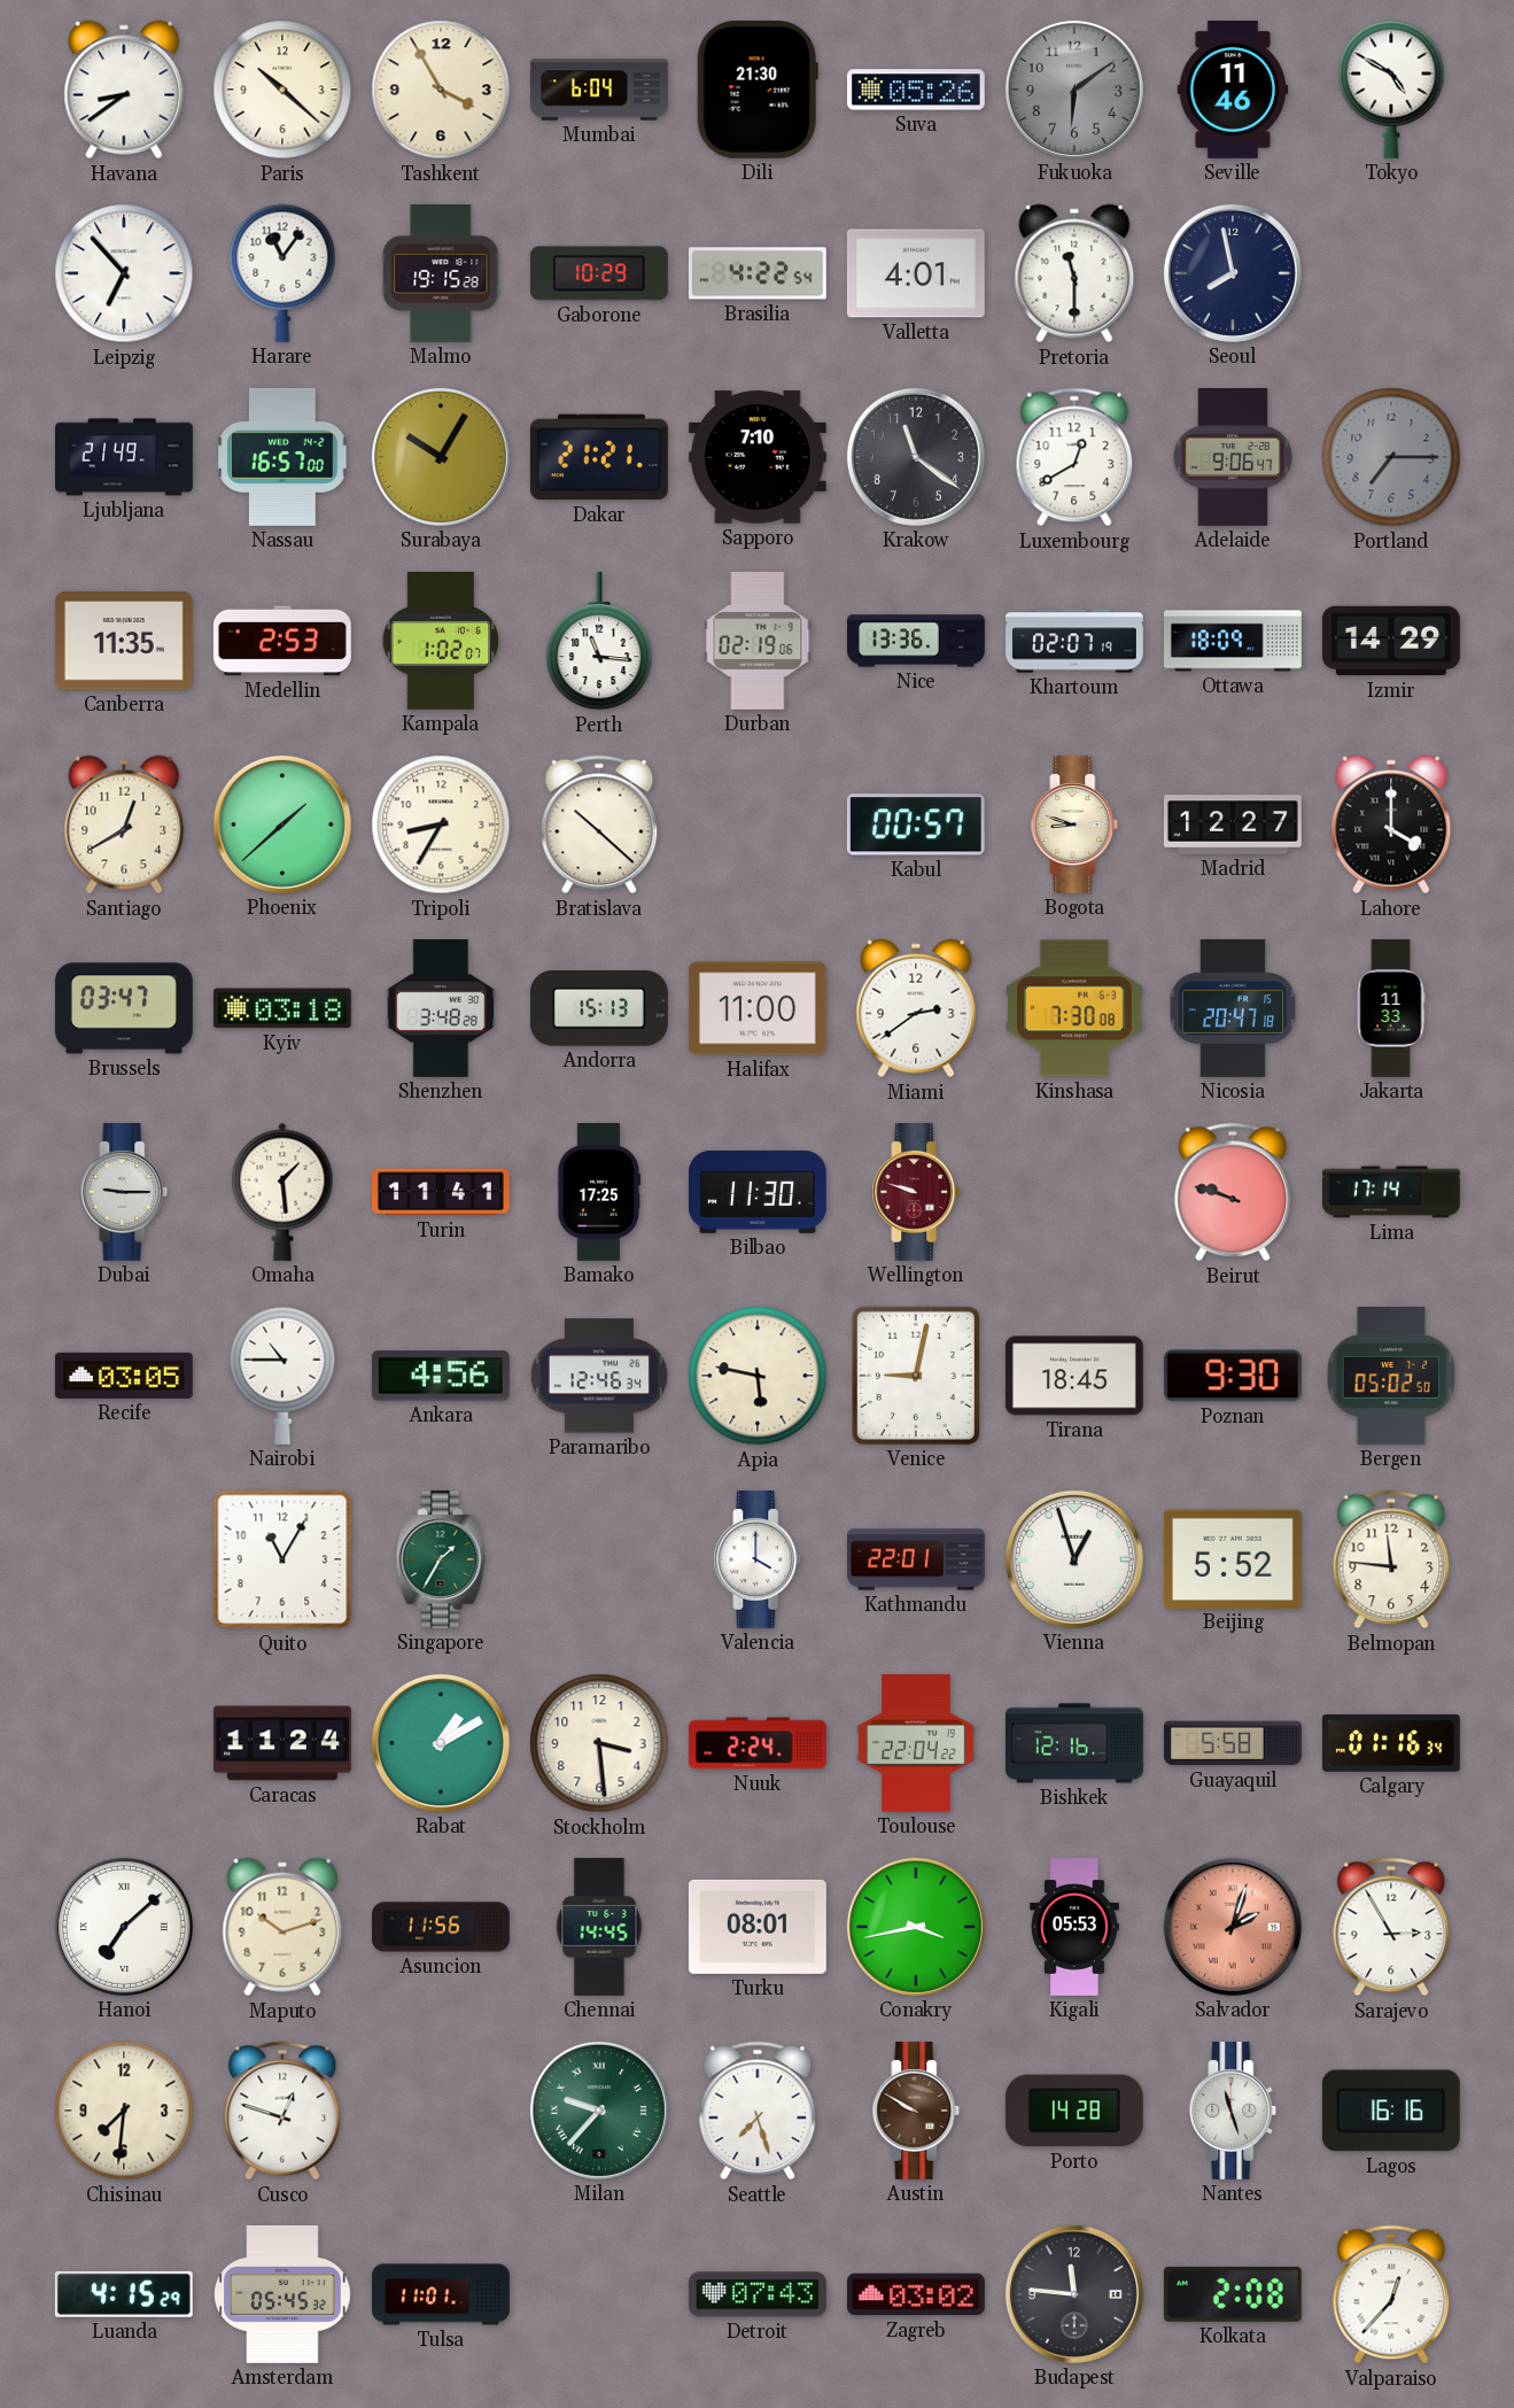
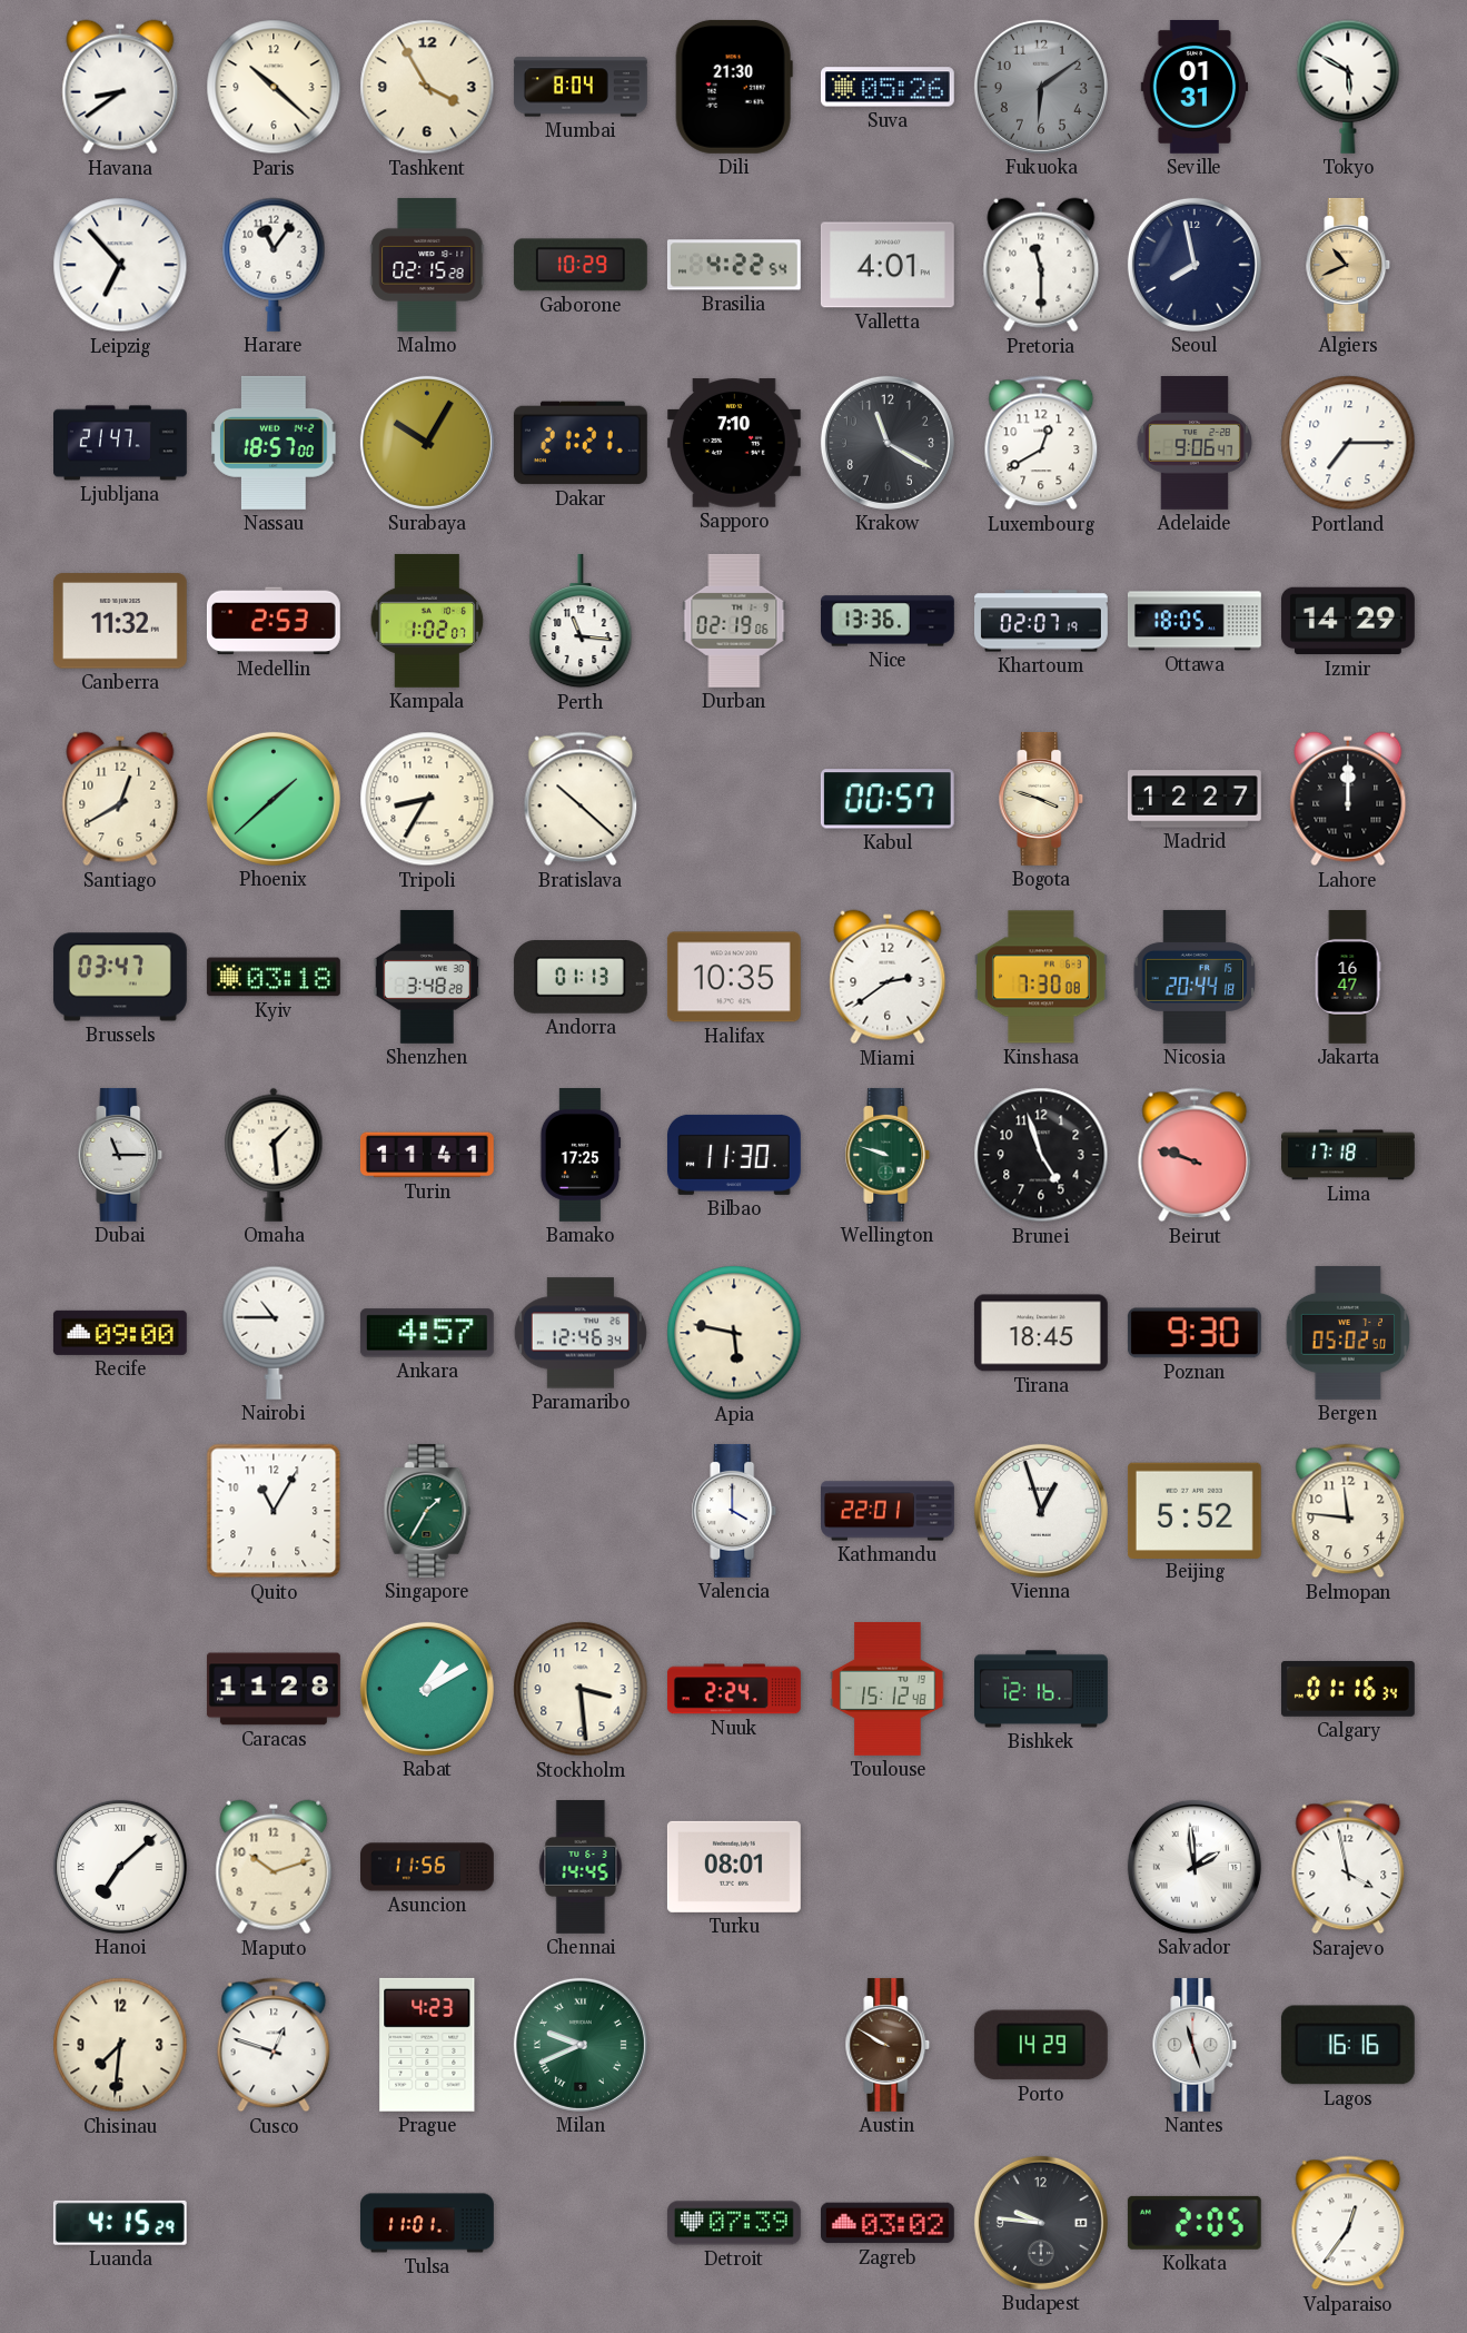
Mumbai: 6:04 -> 8:04
Seville: 11:46 -> 01:31
Tokyo: 4:50 -> 5:50
Malmo: 19:15 -> 02:15
Algiers: none -> 10:41
Ljubljana: 21:49 -> 21:47
Nassau: 16:57 -> 18:57
Krakow: 11:21 -> 11:20
Portland dial: grey -> white
Canberra: 11:35 -> 11:32
Ottawa: 18:09 -> 18:05
Bogota: 8:48 -> 3:48
Lahore: 4:00 -> 12:00
Andorra: 15:13 -> 01:13
Halifax: 11:00 -> 10:35
Nicosia: 20:47 -> 20:44
Jakarta: 11:33 -> 16:47
Dubai: 9:15 -> 11:15
Wellington dial: burgundy -> green
Brunei: none -> 4:57
Lima: 17:14 -> 17:18
Recife: 03:05 -> 09:00
Ankara: 4:56 -> 4:57
Venice: 9:02 -> none
Caracas: 11:24 -> 11:28
Toulouse: 22:04 -> 15:12
Guayaquil: 5:58 -> none
Conakry: 3:43 -> none
Kigali: 05:53 -> none
Salvador: 2:03 -> 1:59
Salvador dial: salmon -> white
Sarajevo: 2:55 -> 3:58
Prague: none -> 4:23
Milan: 9:37 -> 9:41
Seattle: 7:27 -> none
Porto: 14:28 -> 14:29
Amsterdam: 05:45 -> none
Detroit: 07:43 -> 07:39
Budapest: 11:46 -> 9:46
Kolkata: 2:08 -> 2:05
Valparaiso: 12:37 -> 12:36
